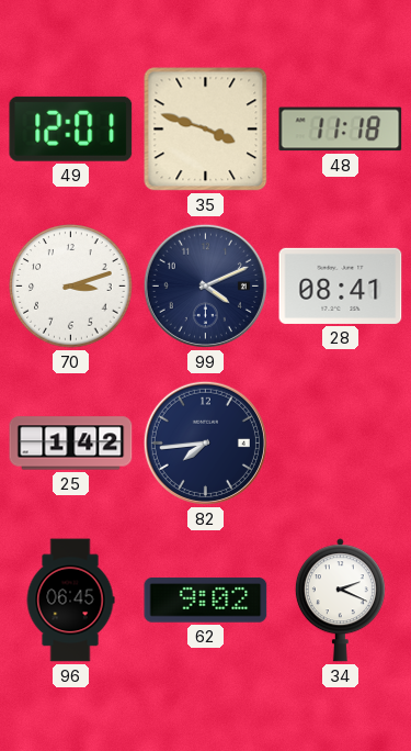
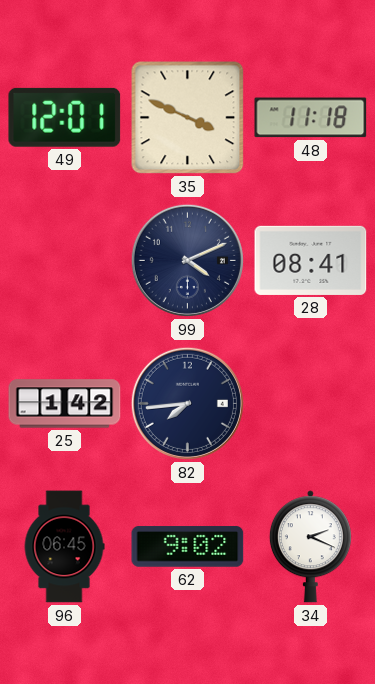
35: 3:48 -> 3:49
70: 3:12 -> none
